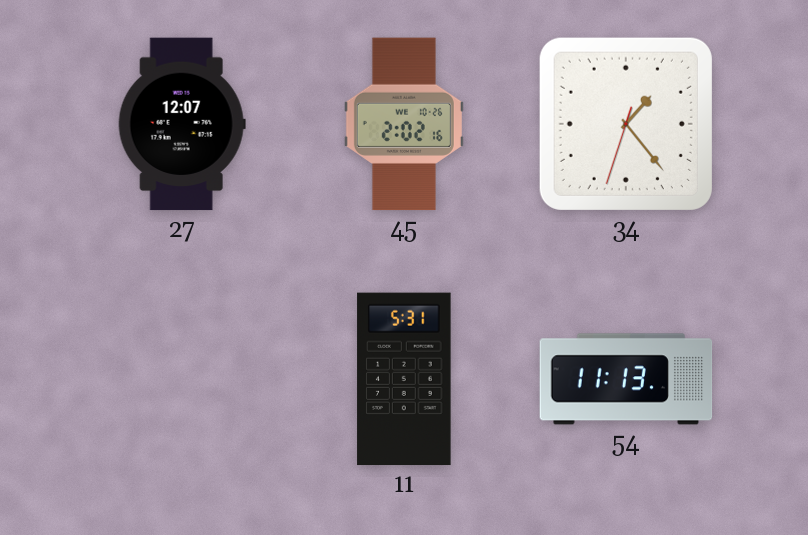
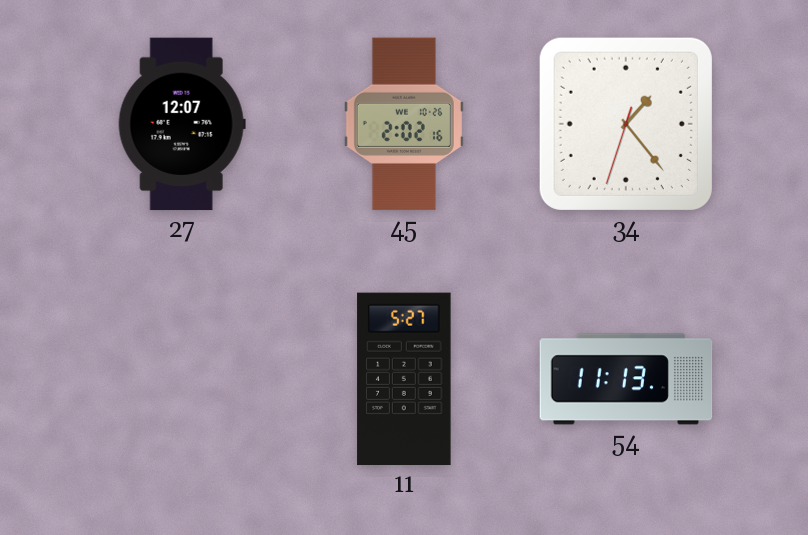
11: 5:31 -> 5:27
